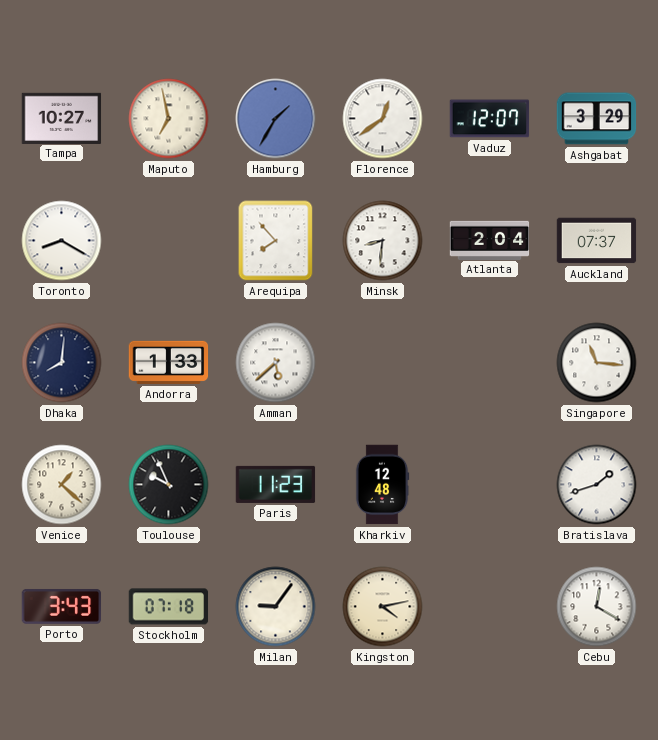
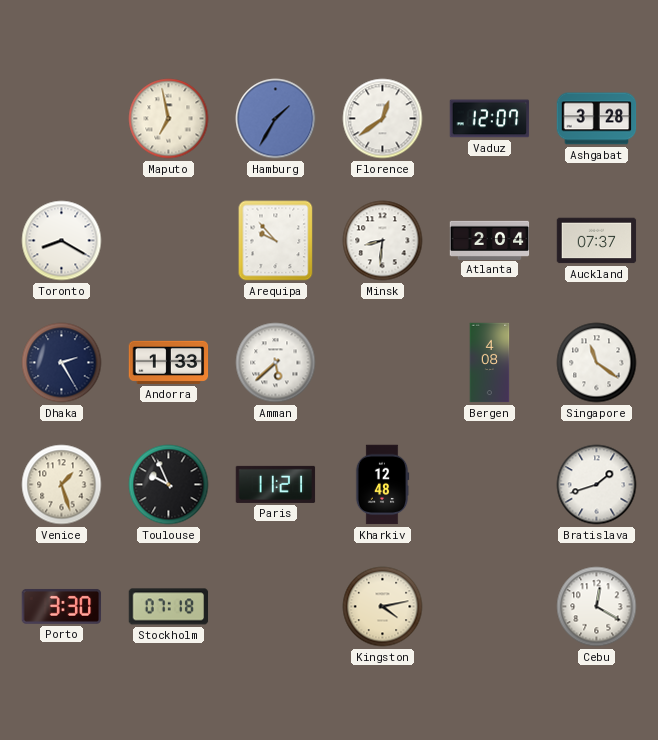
Tampa: 10:27 -> none
Ashgabat: 3:29 -> 3:28
Arequipa: 7:53 -> 9:53
Dhaka: 8:01 -> 2:25
Bergen: none -> 4:08
Singapore: 11:16 -> 11:21
Venice: 1:22 -> 1:27
Paris: 11:23 -> 11:21
Porto: 3:43 -> 3:30
Milan: 9:06 -> none
